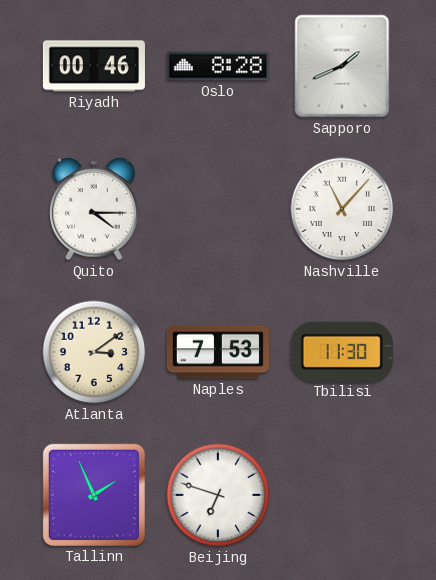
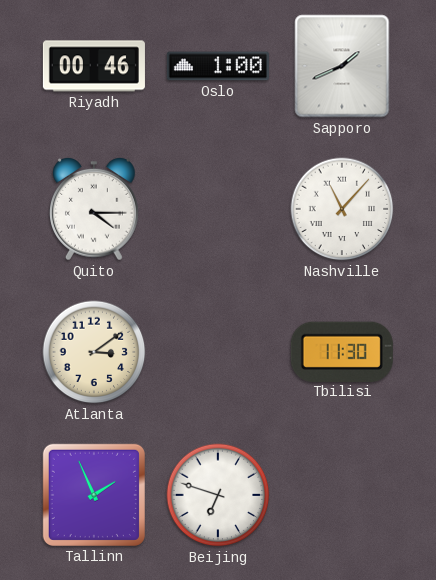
Oslo: 8:28 -> 1:00
Naples: 7:53 -> none
